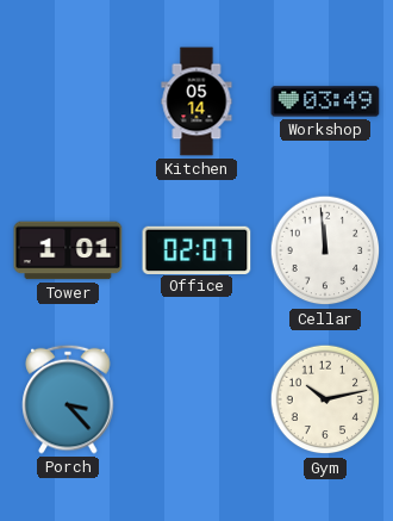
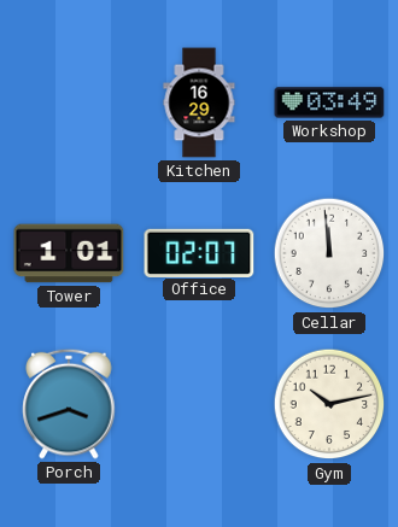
Kitchen: 05:14 -> 16:29
Porch: 3:23 -> 3:42
